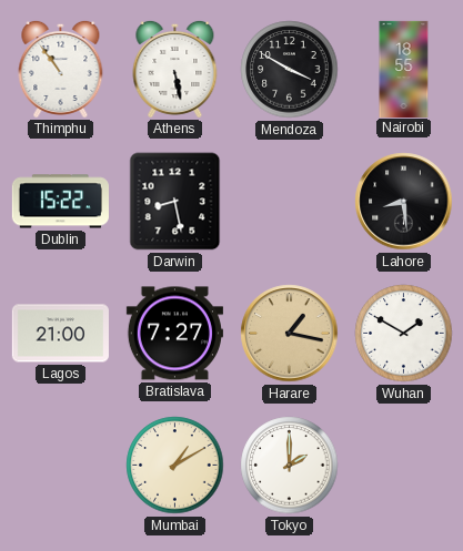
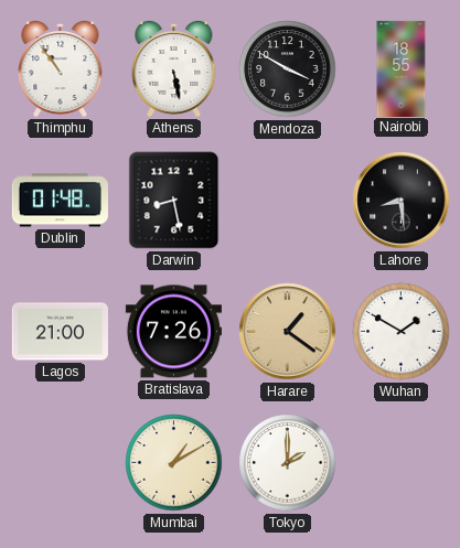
Dublin: 15:22 -> 01:48
Bratislava: 7:27 -> 7:26
Harare: 1:17 -> 1:21
